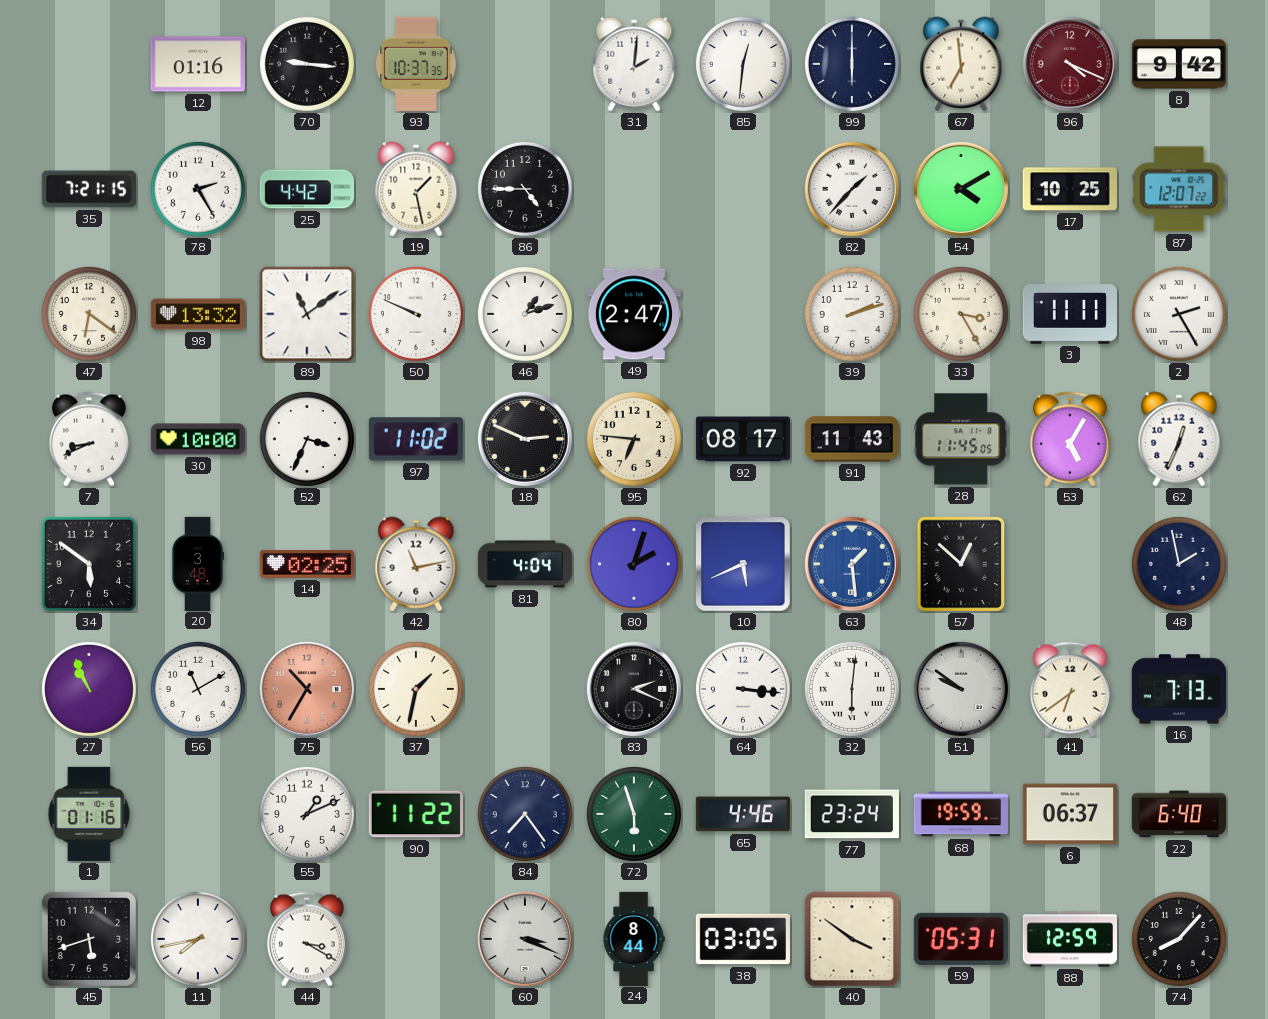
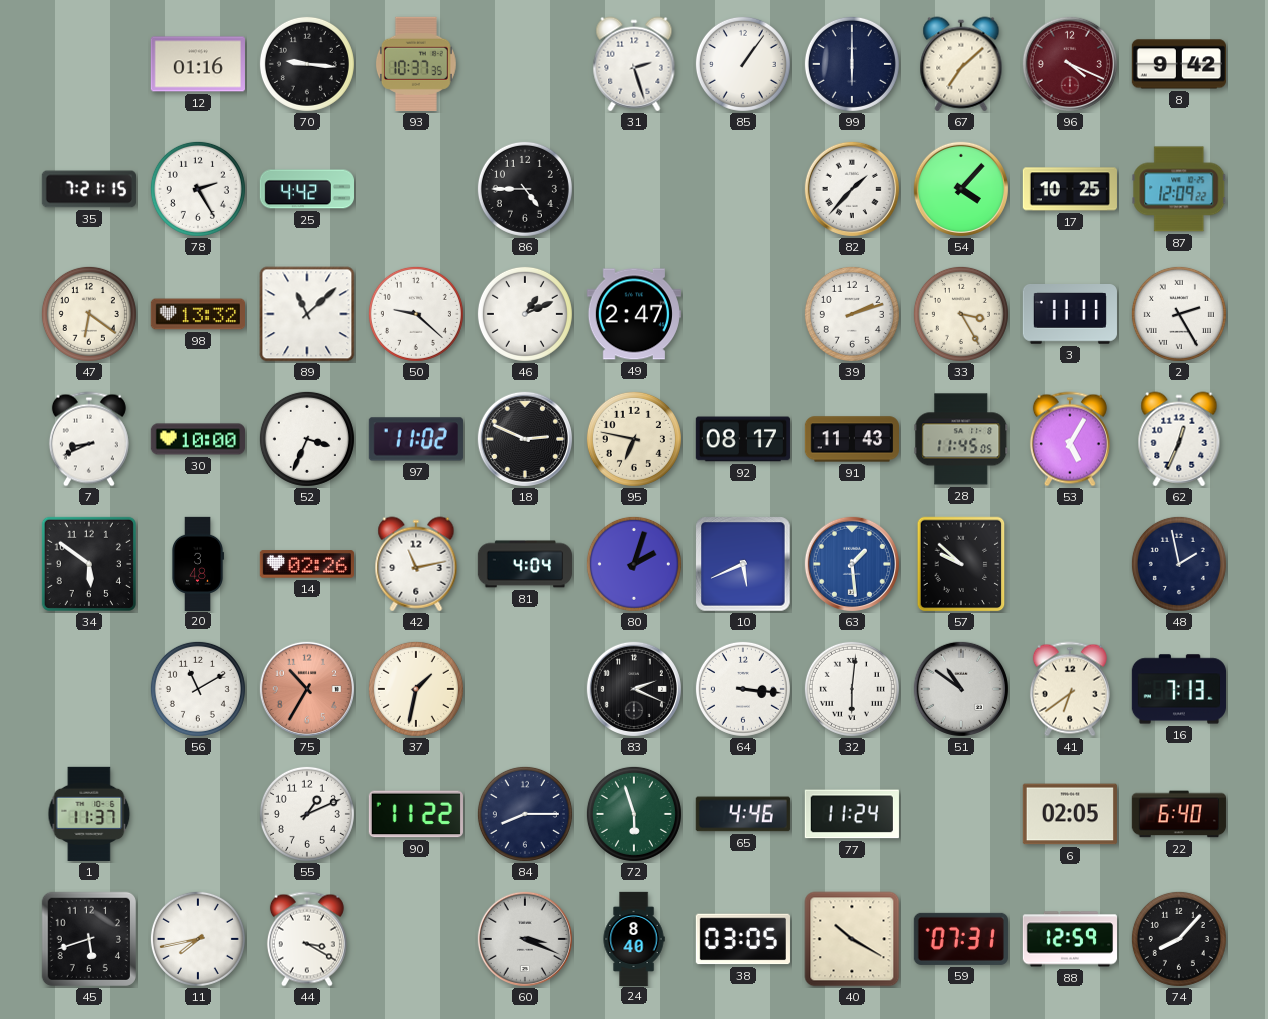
31: 2:01 -> 2:27
85: 12:31 -> 1:06
67: 6:59 -> 7:08
19: 1:28 -> none
54: 4:10 -> 4:07
87: 12:07 -> 12:09
89: 11:09 -> 11:08
50: 9:49 -> 9:22
46: 1:12 -> 1:11
95: 6:46 -> 6:47
14: 02:25 -> 02:26
57: 12:52 -> 9:52
27: 10:56 -> none
51: 9:51 -> 10:51
1: 01:16 -> 11:37
84: 7:24 -> 8:15
77: 23:24 -> 11:24
68: 19:59 -> none
6: 06:37 -> 02:05
24: 8:44 -> 8:40
40: 3:51 -> 10:20
59: 05:31 -> 07:31
